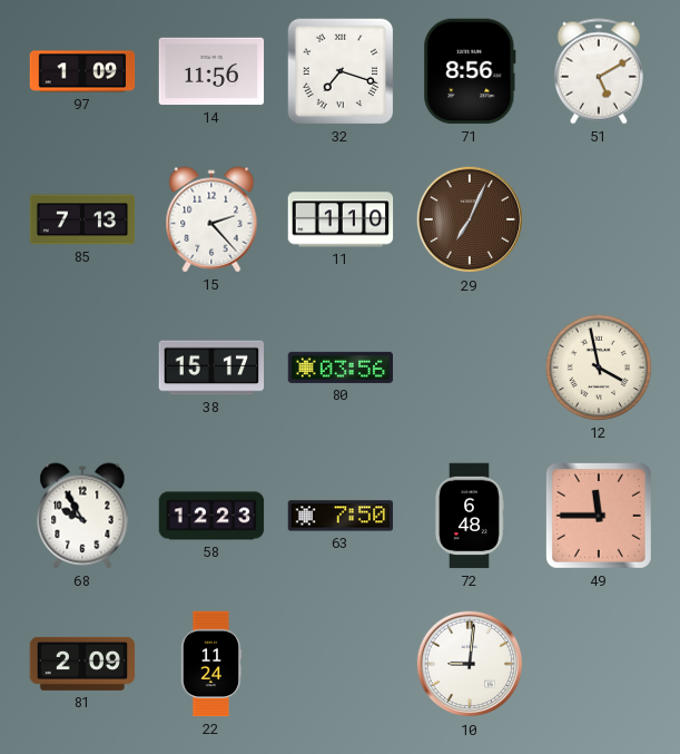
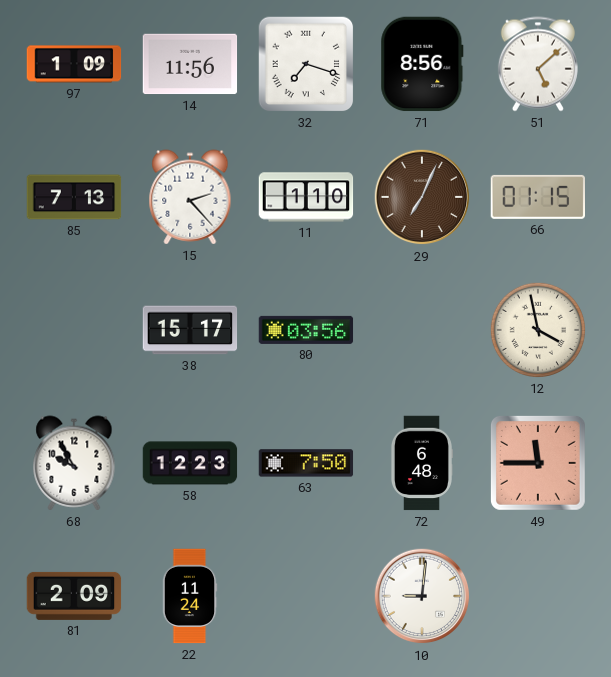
51: 5:10 -> 5:08
66: none -> 01:15
